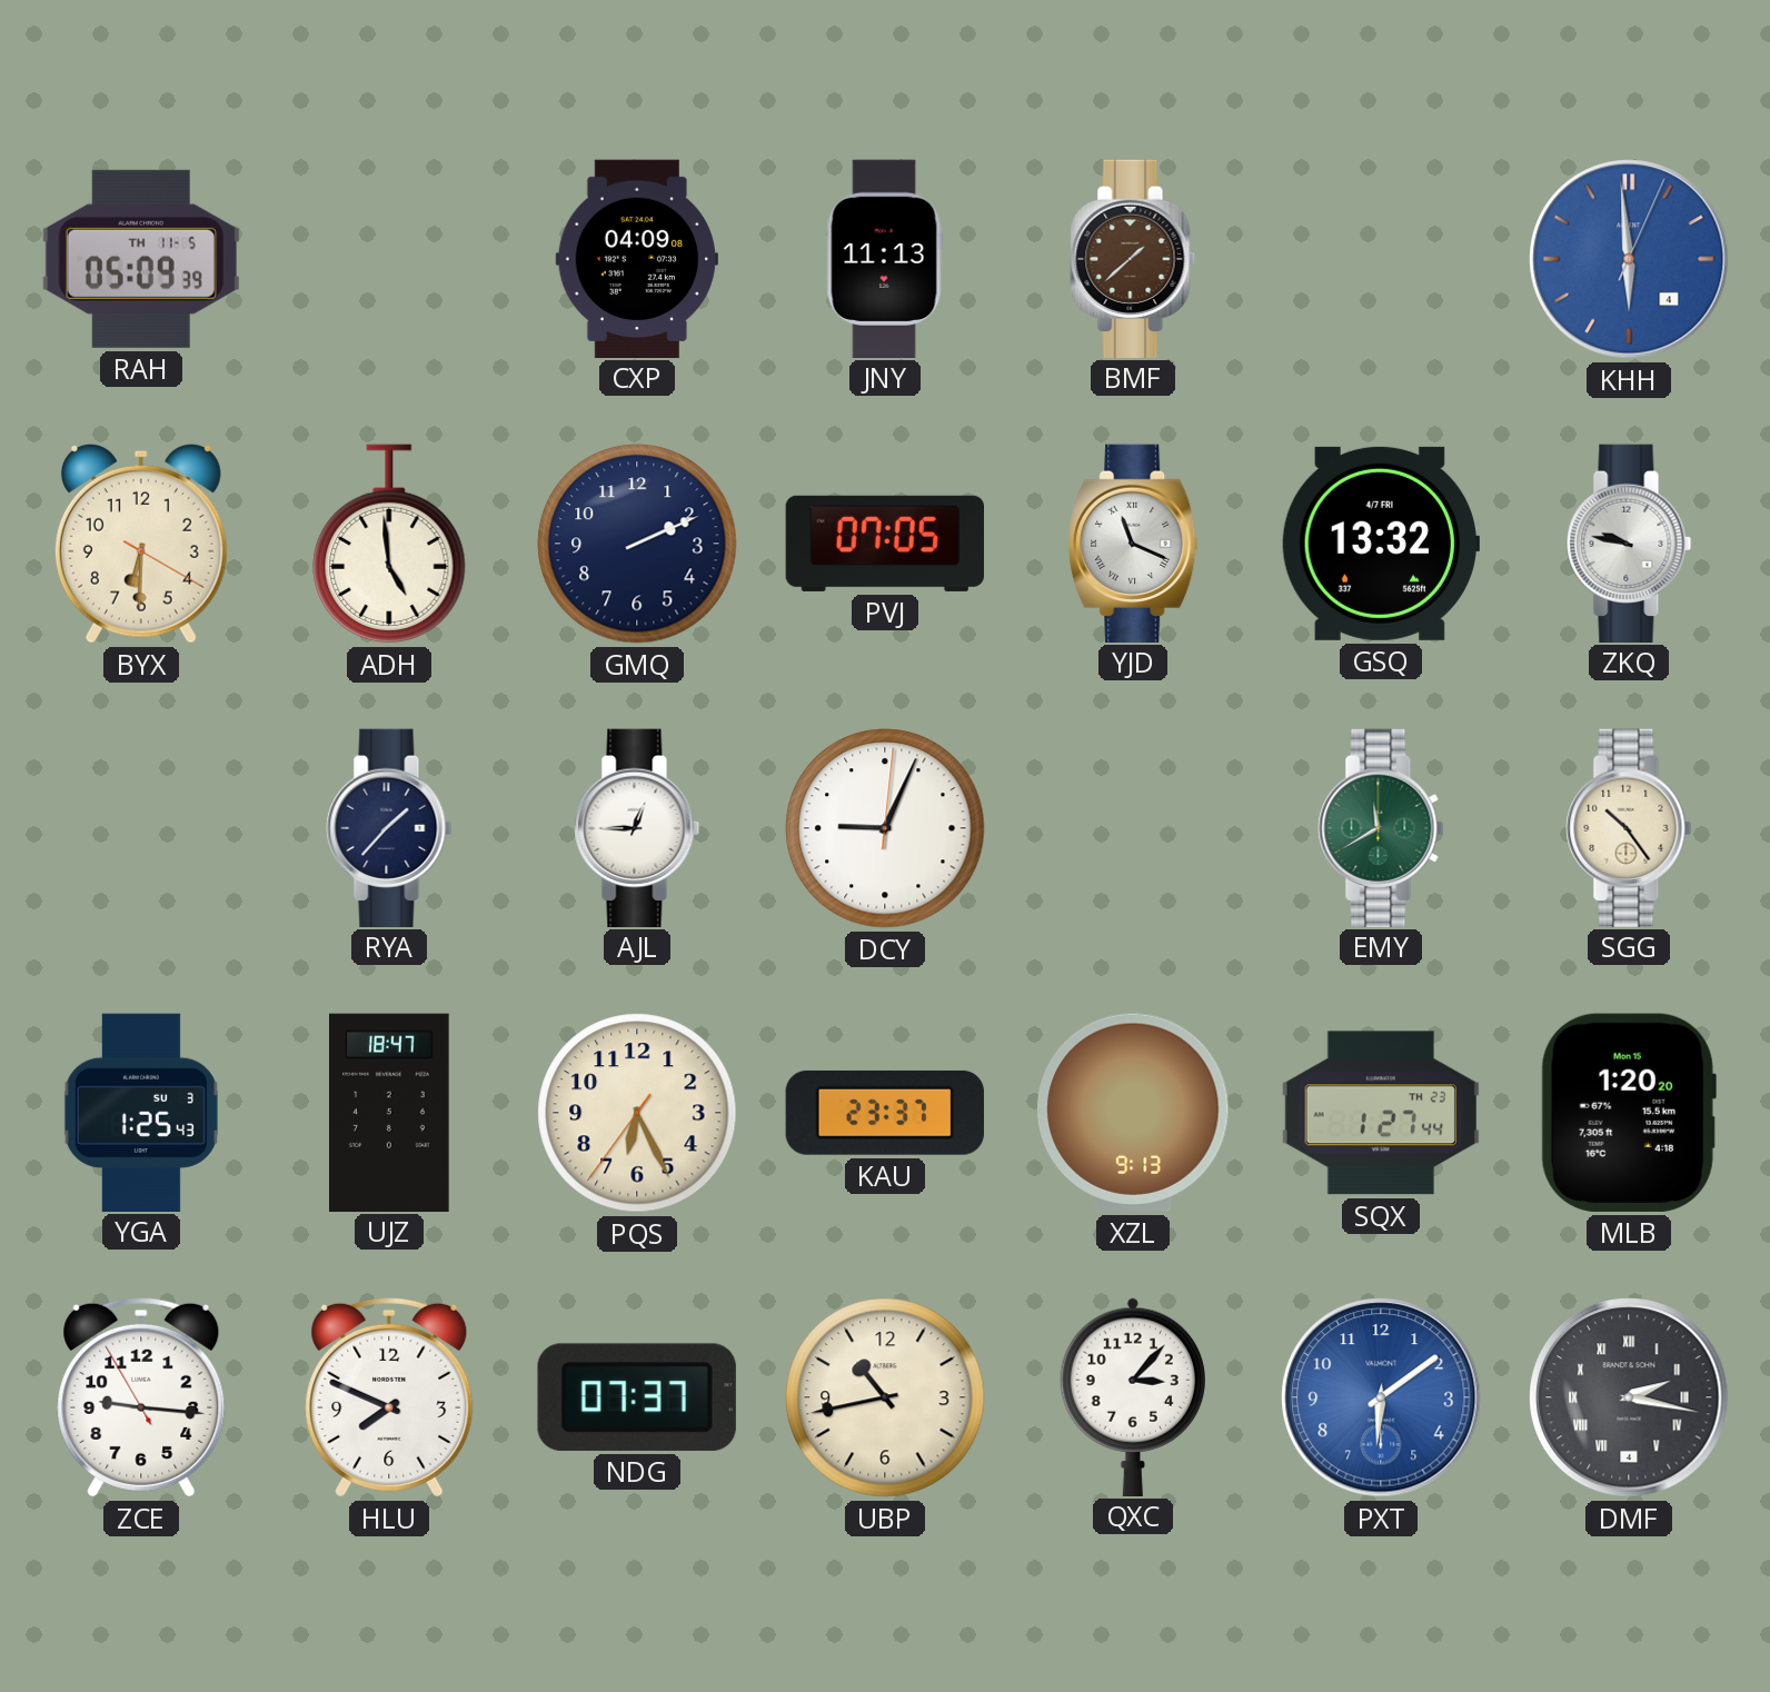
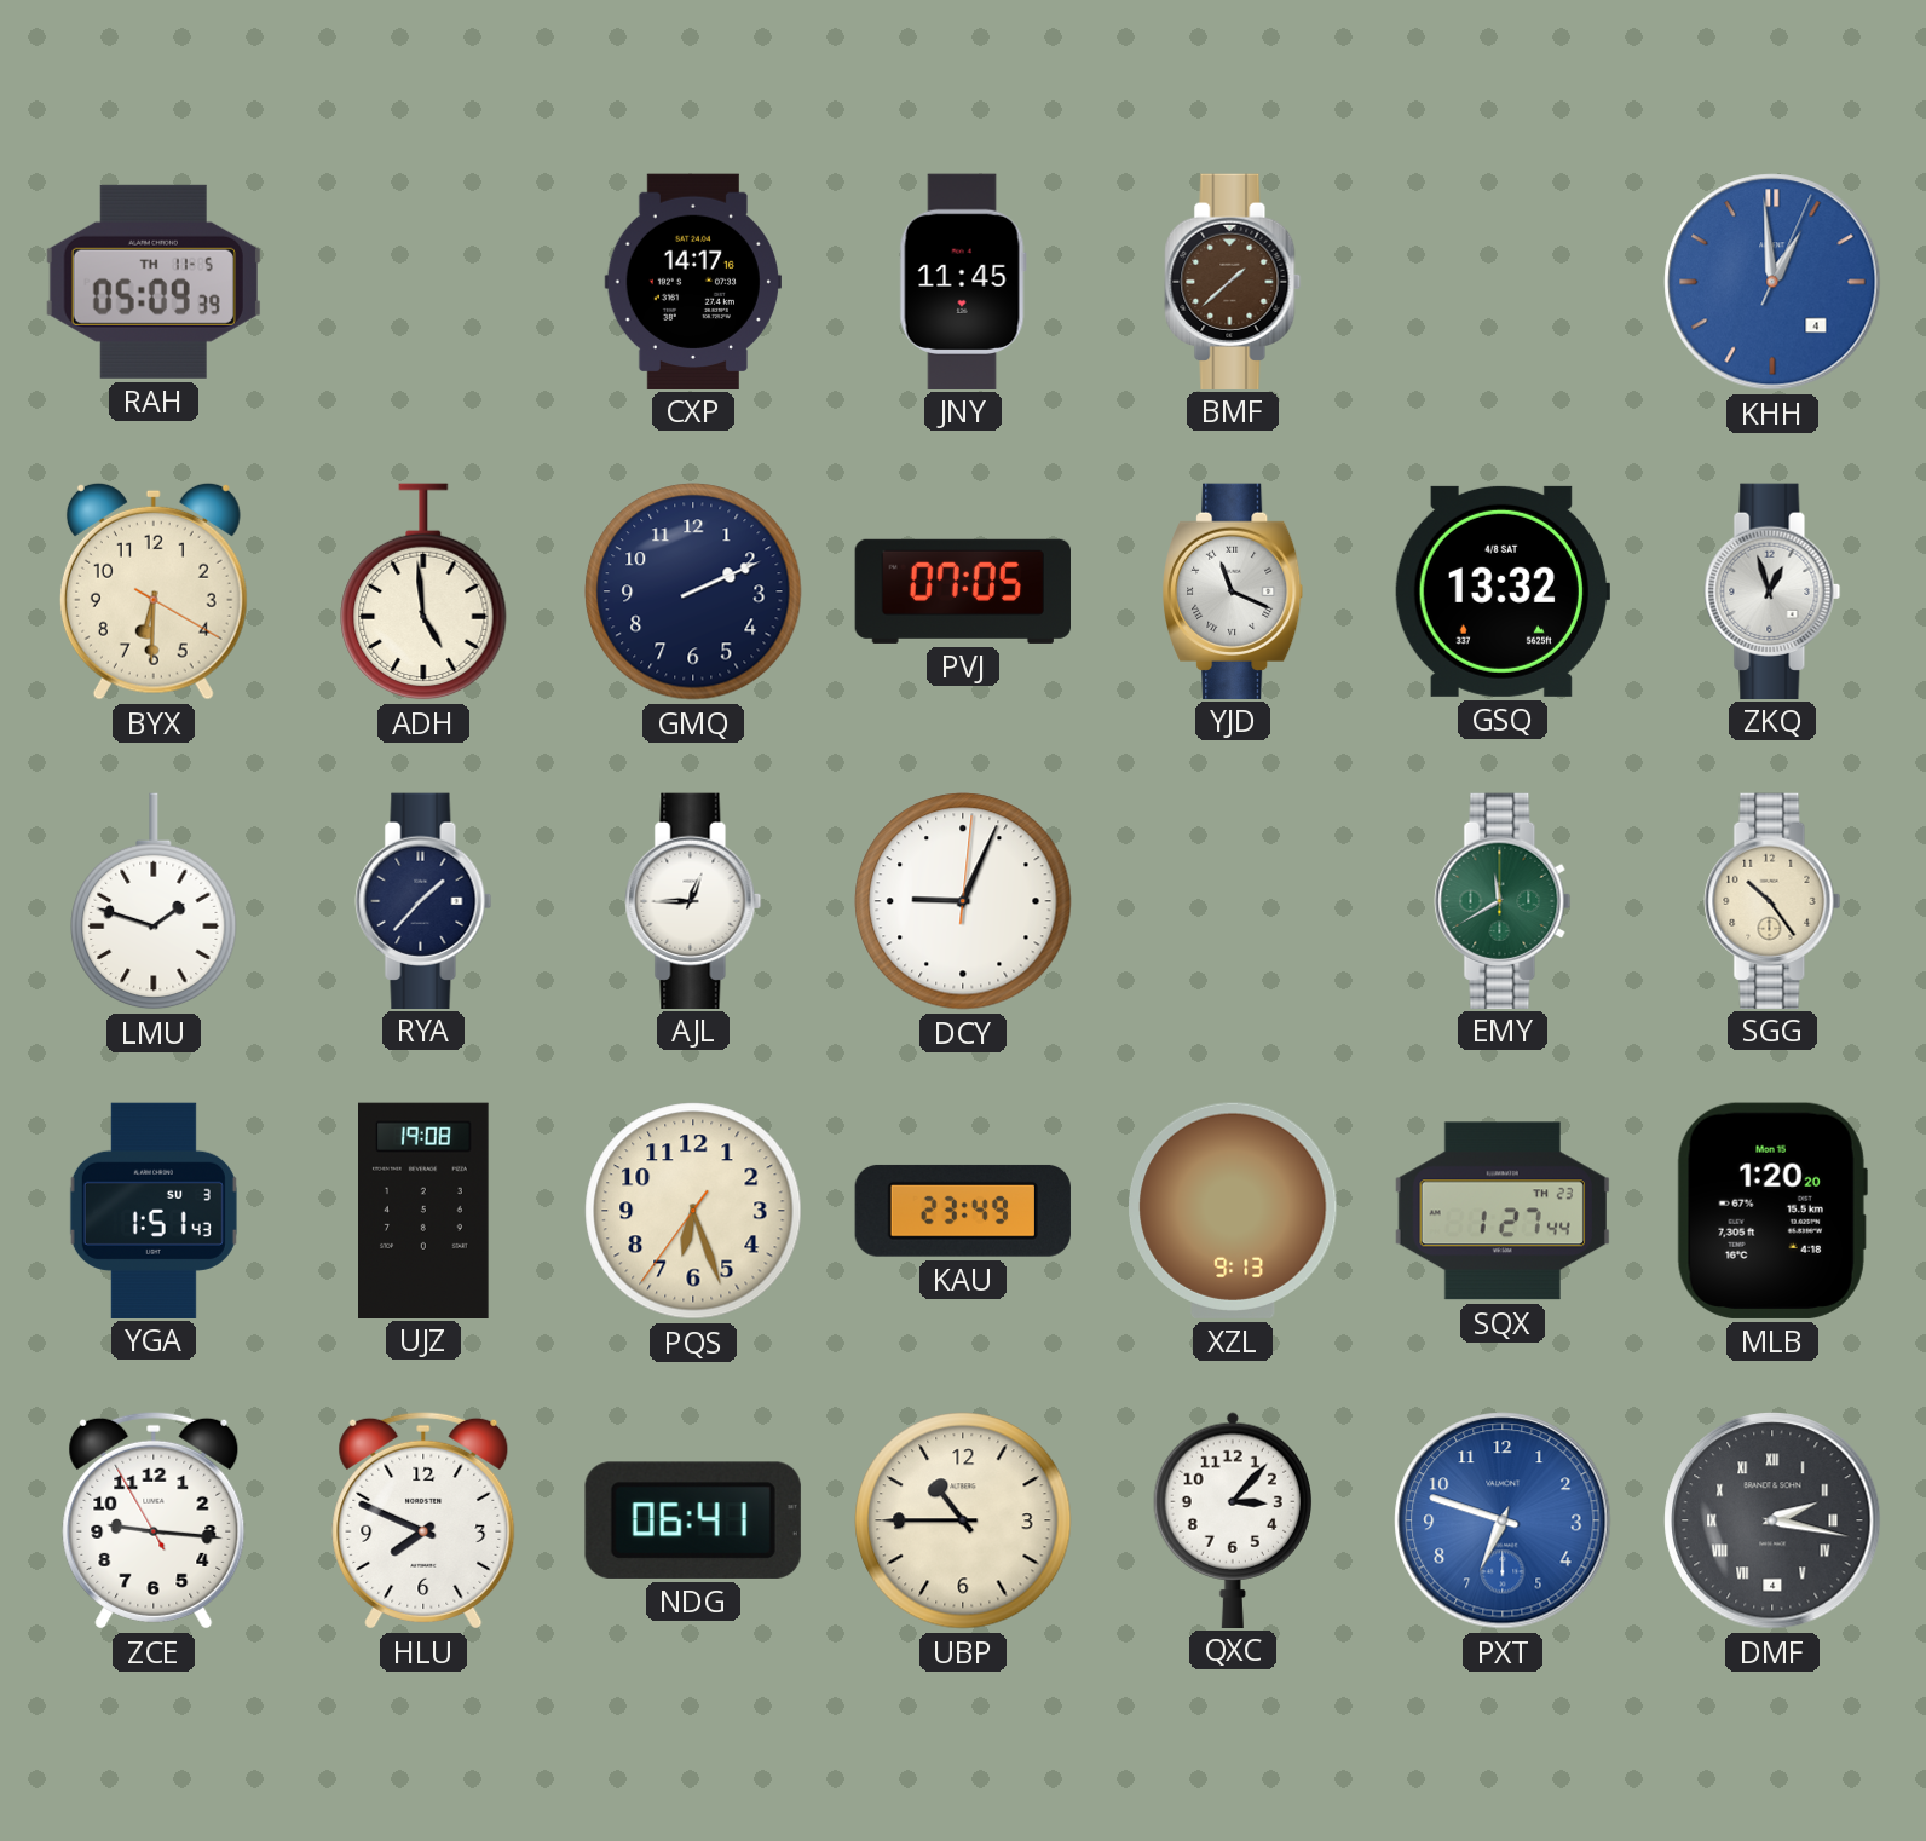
CXP: 04:09 -> 14:17
JNY: 11:13 -> 11:45
KHH: 5:59 -> 12:59
GSQ date: 4/7 FRI -> 4/8 SAT
ZKQ: 9:47 -> 12:57
LMU: none -> 1:48
YGA: 1:25 -> 1:51
UJZ: 18:47 -> 19:08
PQS: 6:25 -> 6:26
KAU: 23:37 -> 23:49
NDG: 07:37 -> 06:41
UBP: 10:43 -> 10:45
PXT: 6:09 -> 6:48
